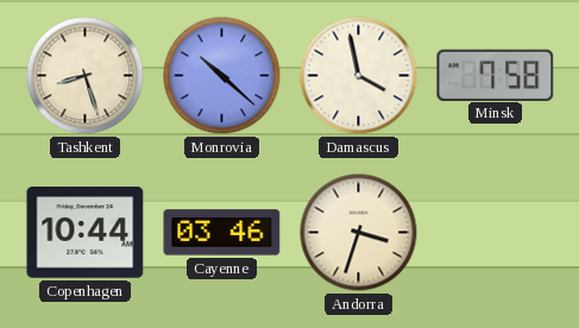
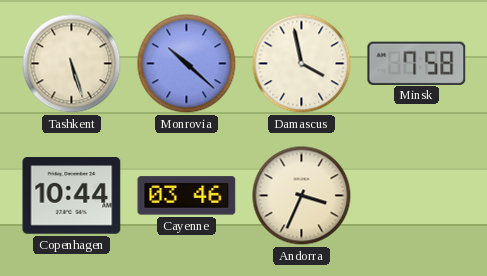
Tashkent: 8:27 -> 5:27
Andorra: 3:33 -> 3:34
